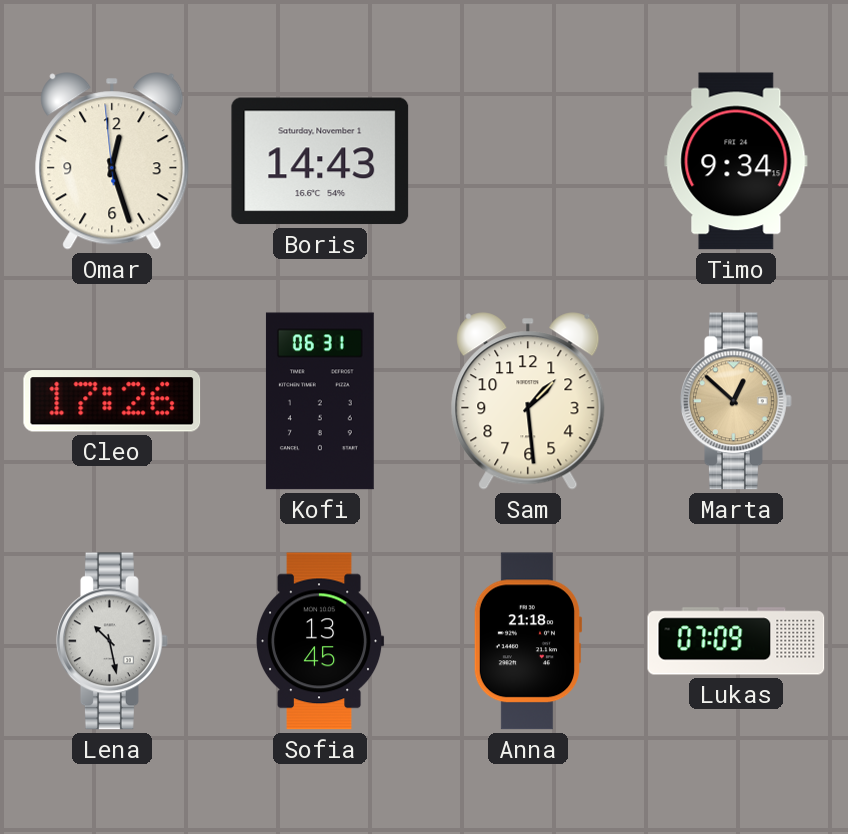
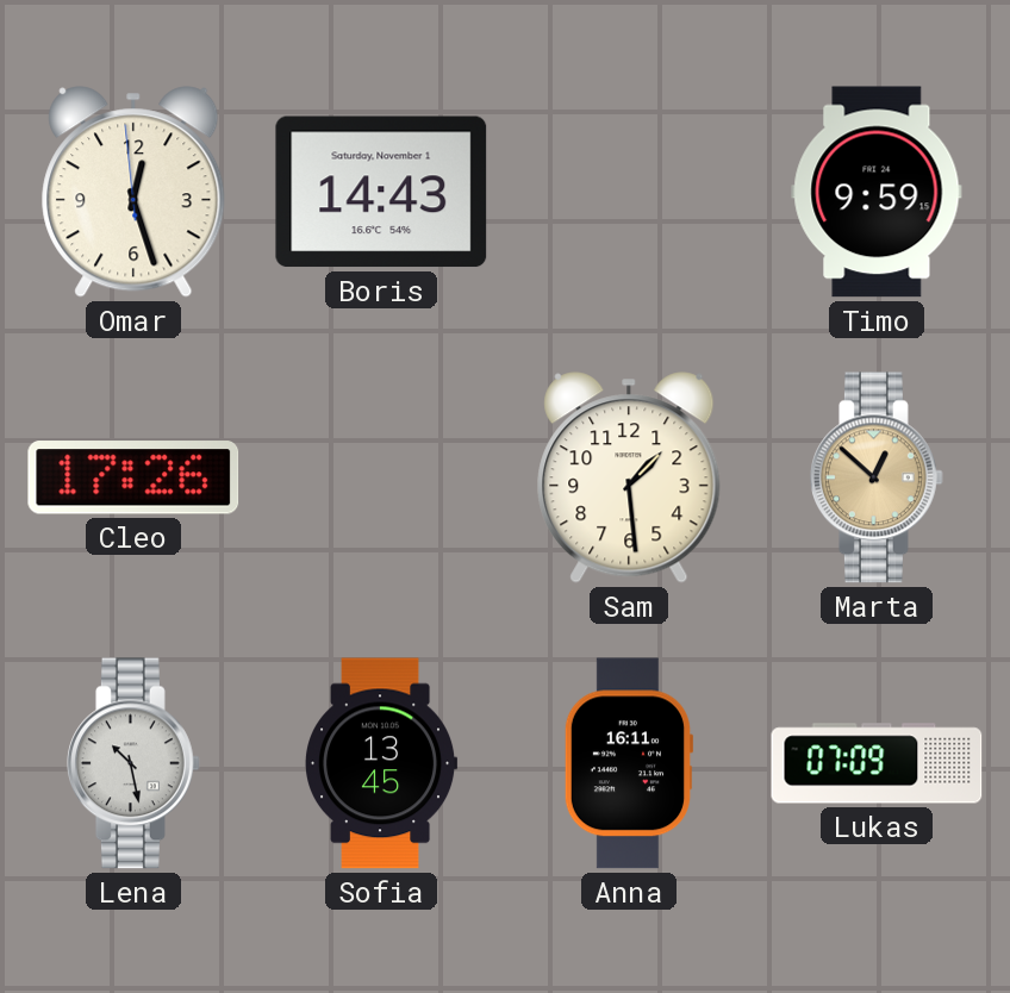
Timo: 9:34 -> 9:59
Kofi: 06:31 -> none
Anna: 21:18 -> 16:11
